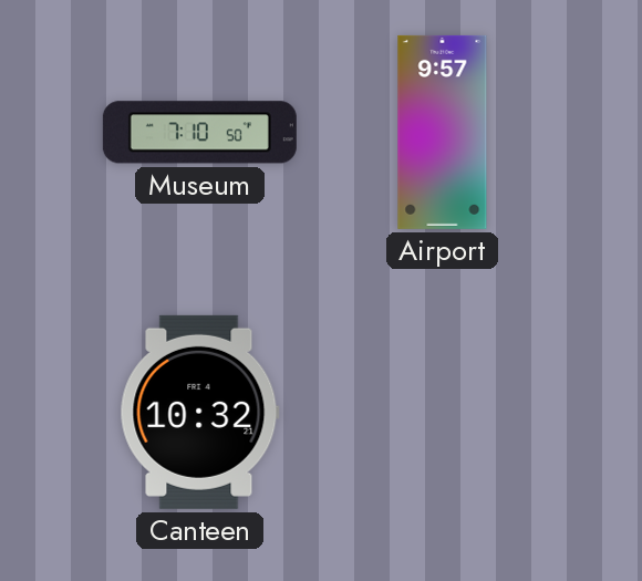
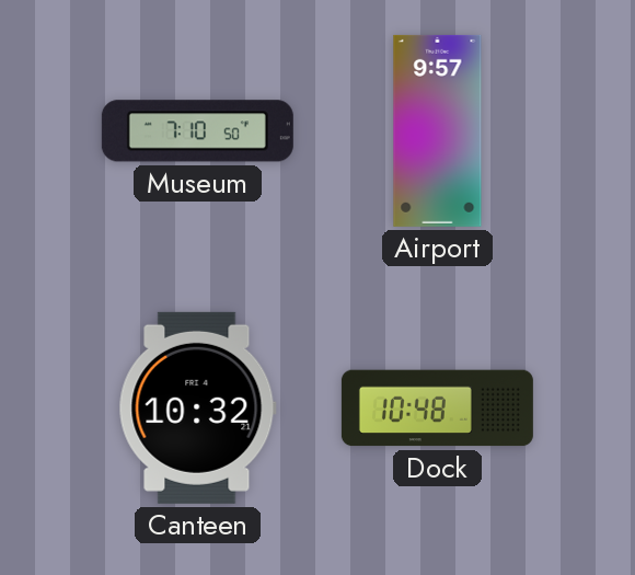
Dock: none -> 10:48
